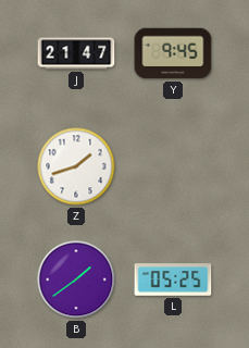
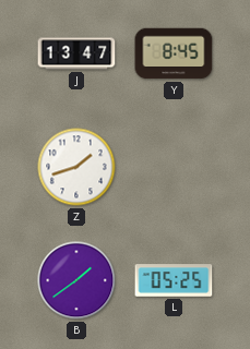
J: 21:47 -> 13:47
Y: 9:45 -> 8:45
